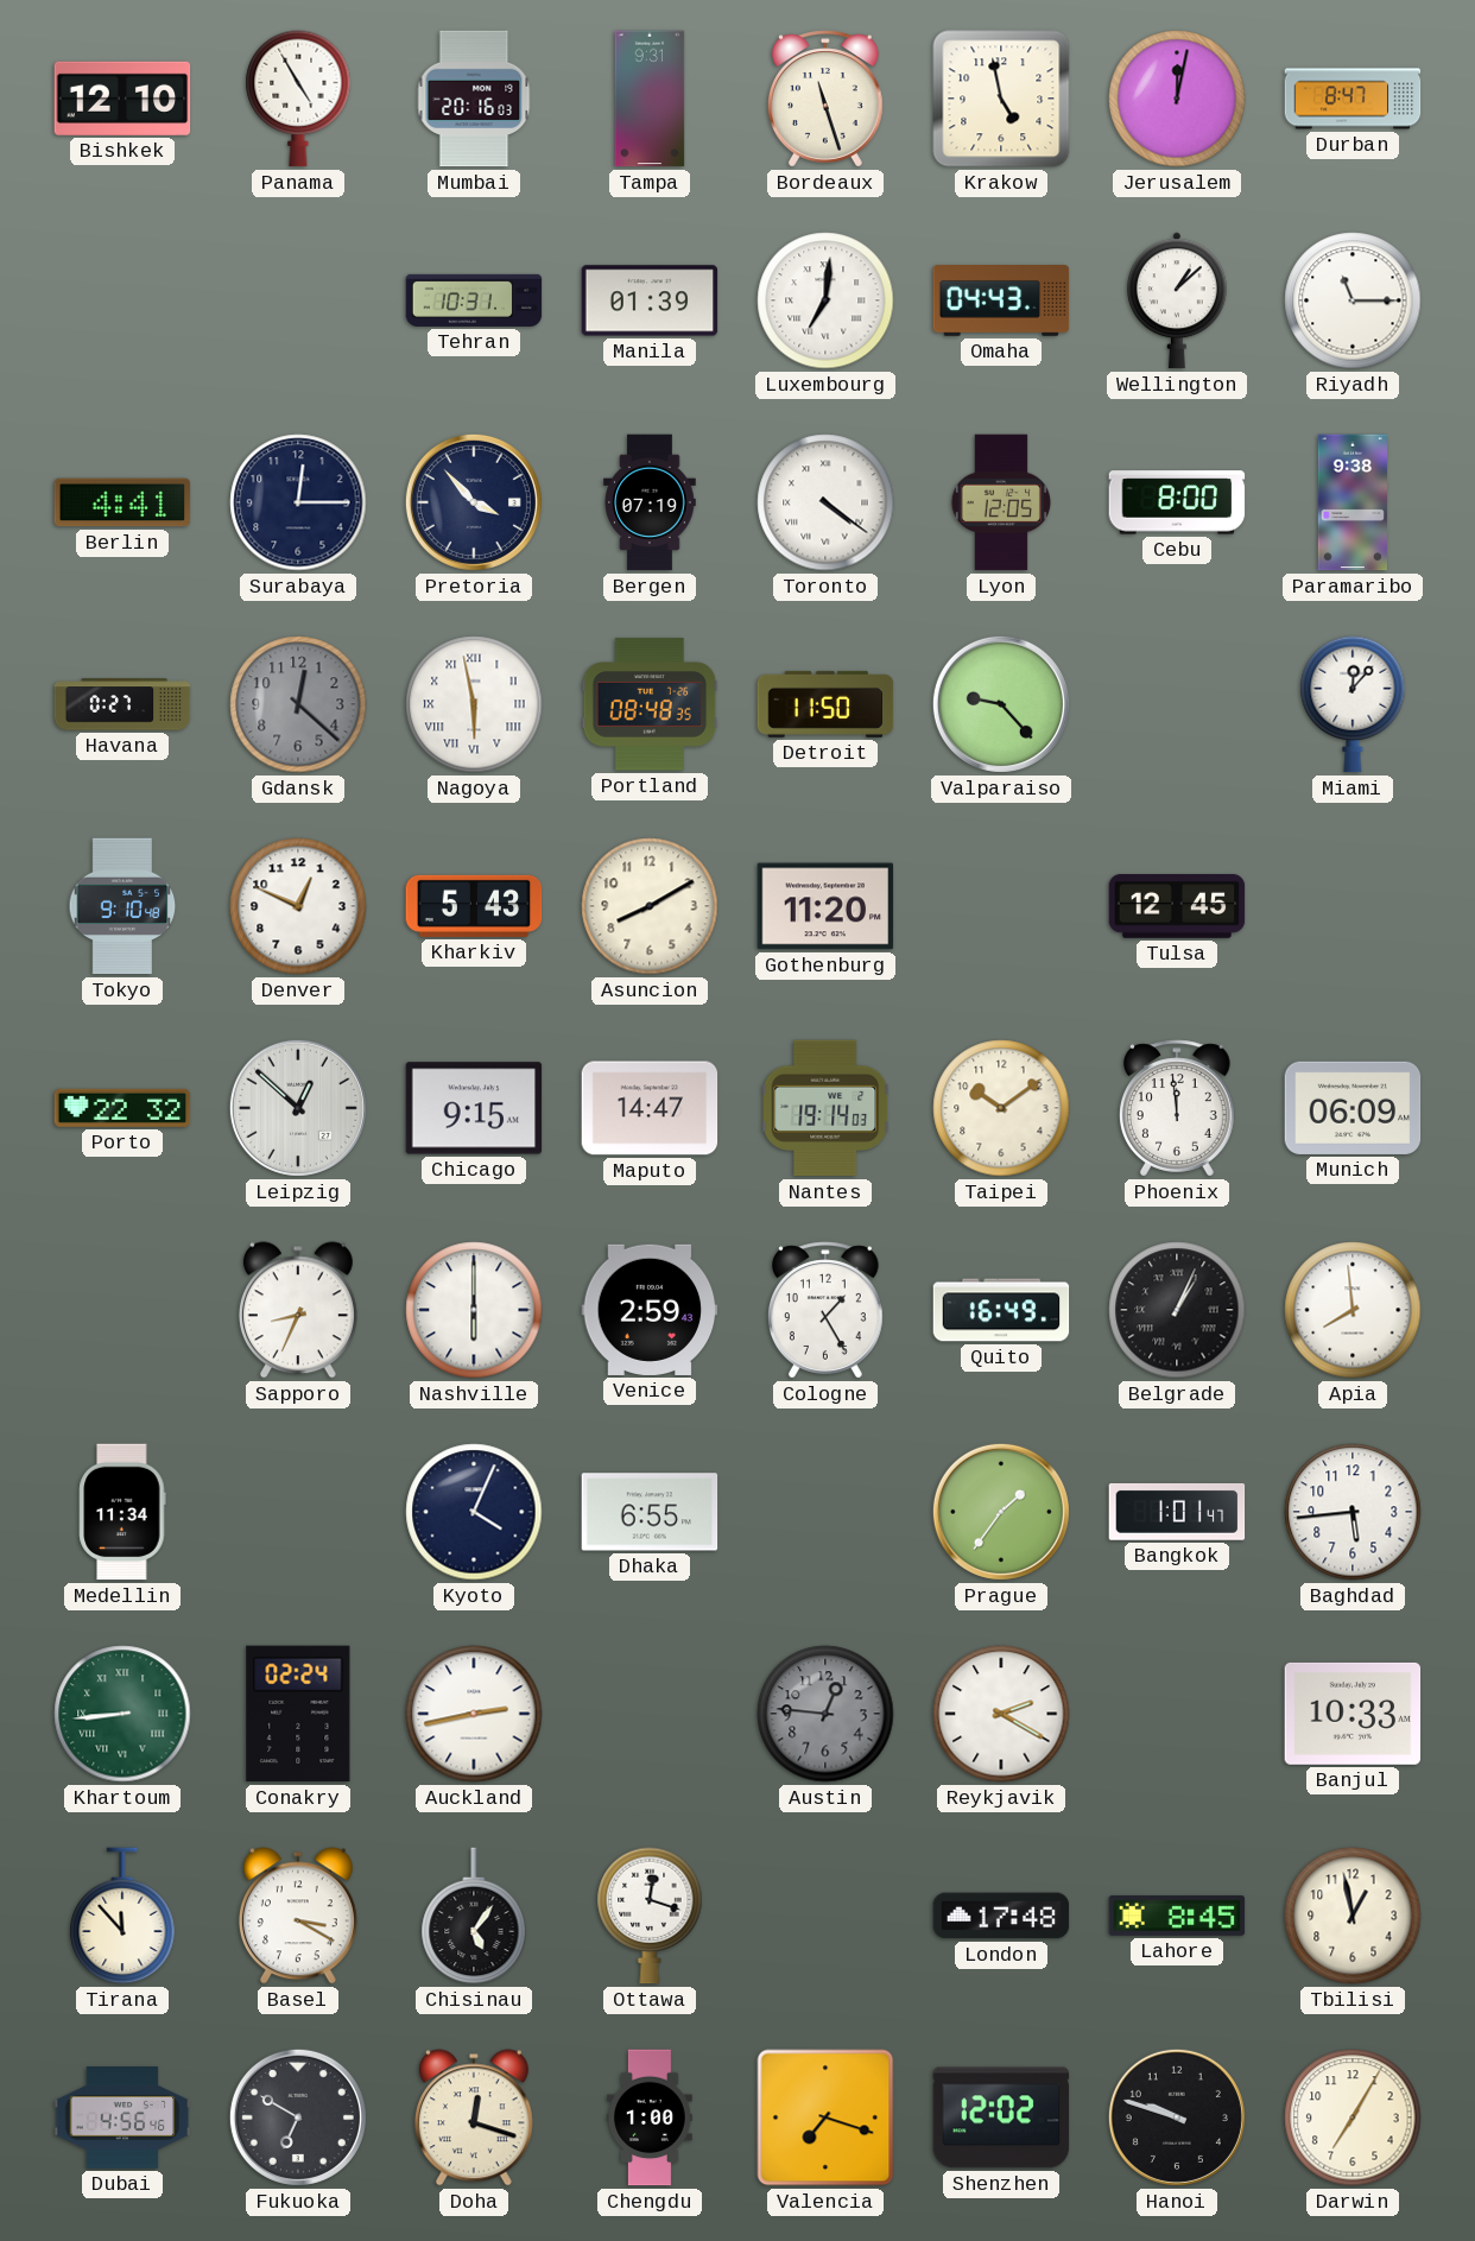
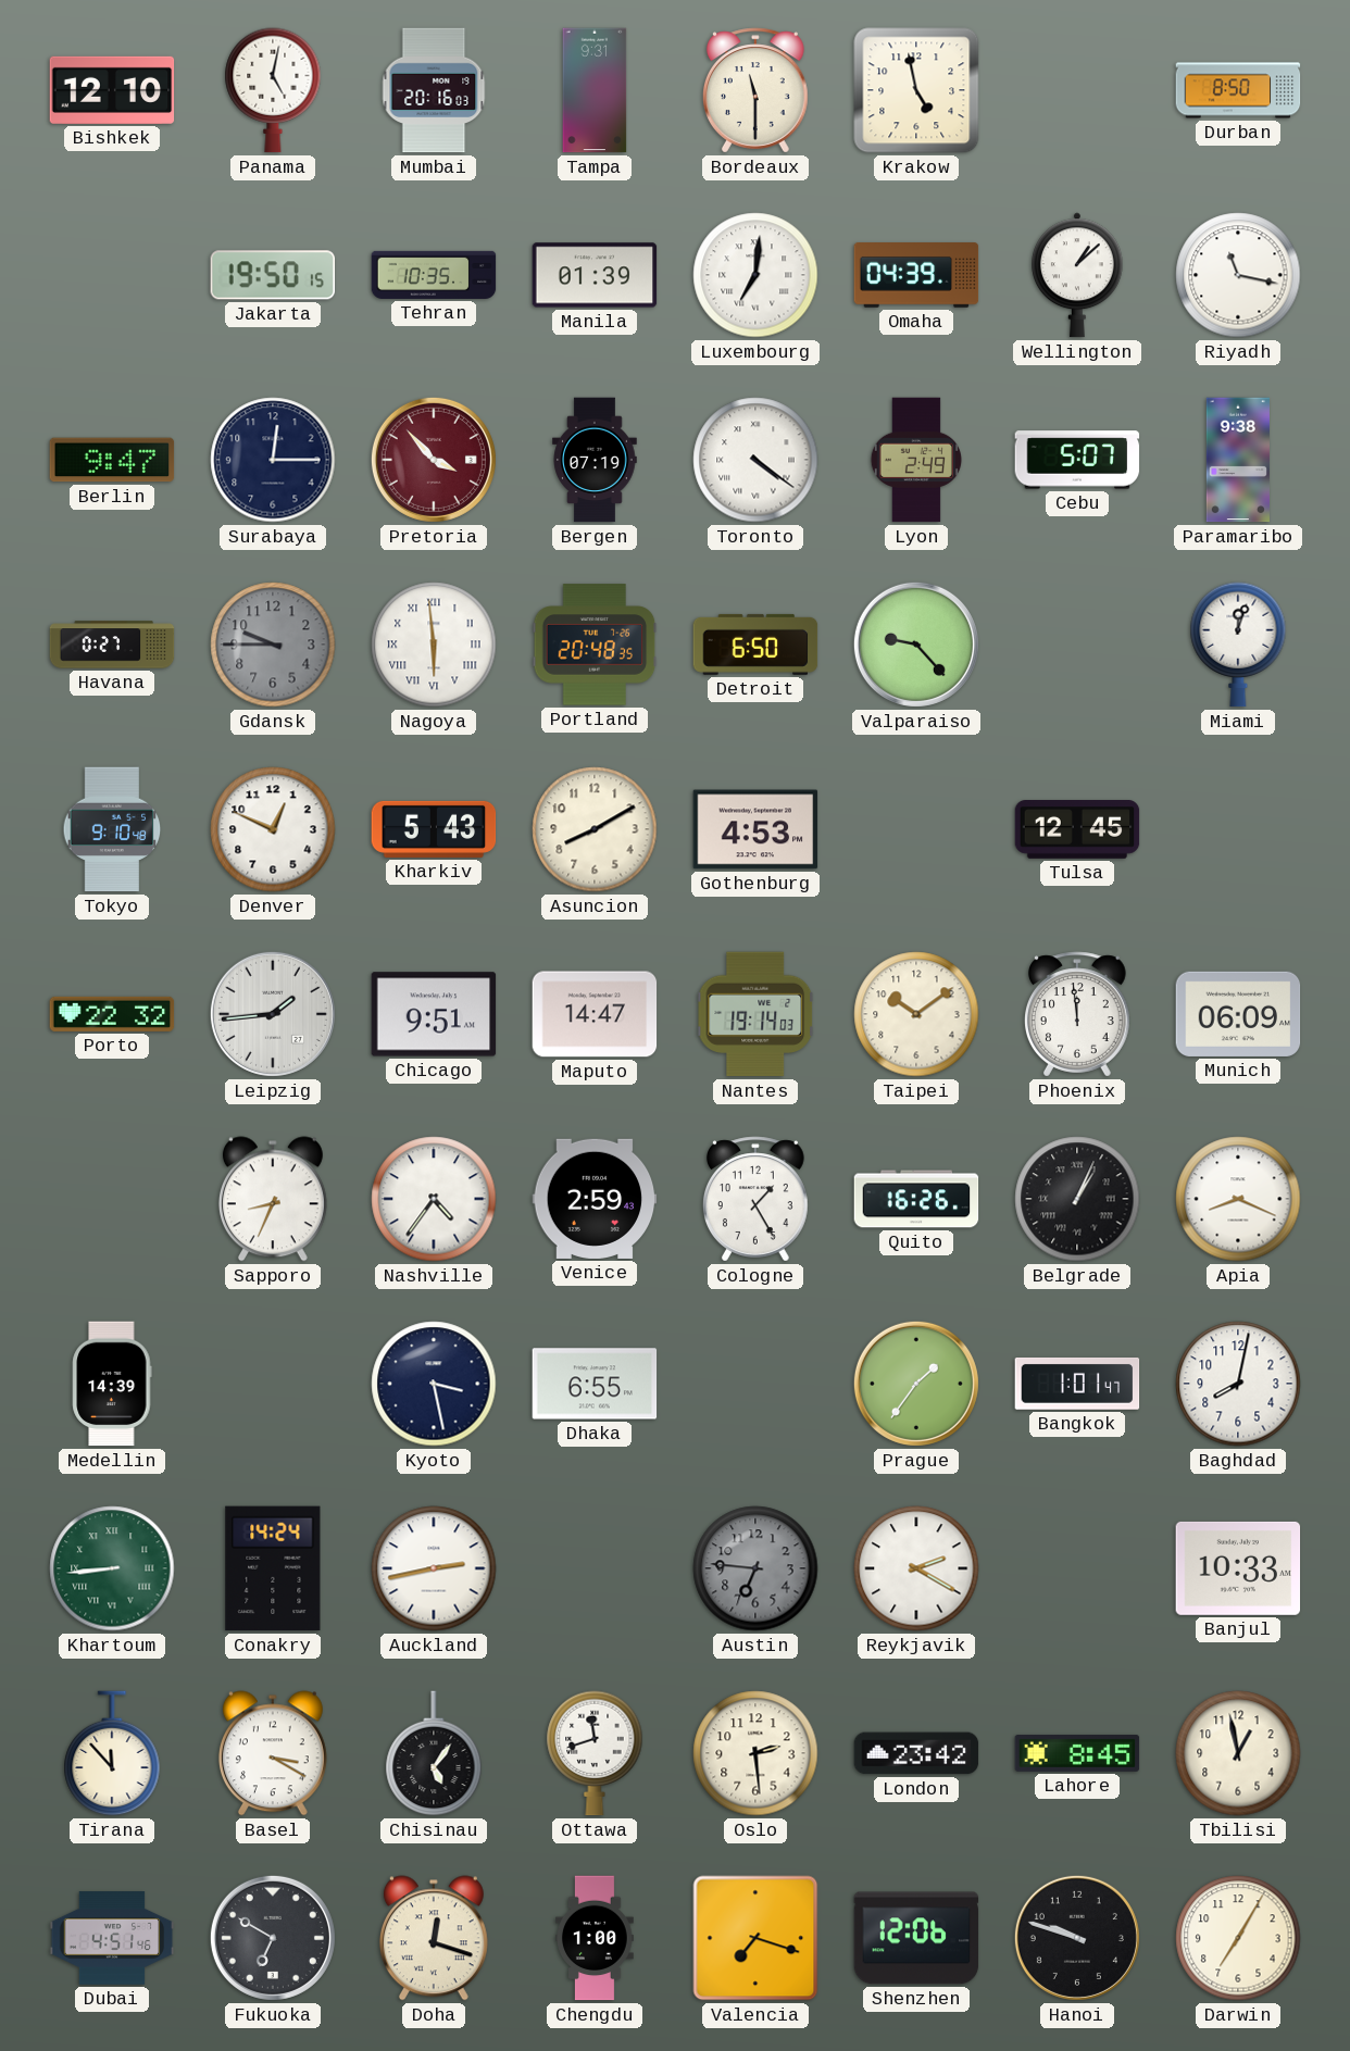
Panama: 4:55 -> 5:02
Bordeaux: 11:27 -> 11:30
Jerusalem: 12:02 -> none
Durban: 8:47 -> 8:50
Jakarta: none -> 19:50
Tehran: 10:31 -> 10:35
Omaha: 04:43 -> 04:39
Riyadh: 11:15 -> 11:17
Berlin: 4:41 -> 9:47
Pretoria dial: navy -> burgundy
Lyon: 12:05 -> 2:49
Cebu: 8:00 -> 5:07
Gdansk: 12:22 -> 9:45
Nagoya: 5:58 -> 5:59
Portland: 08:48 -> 20:48
Detroit: 11:50 -> 6:50
Miami: 12:07 -> 12:03
Gothenburg: 11:20 -> 4:53
Leipzig: 12:52 -> 1:44
Chicago: 9:15 -> 9:51
Nashville: 6:00 -> 4:36
Quito: 16:49 -> 16:26
Apia: 7:59 -> 8:19
Medellin: 11:34 -> 14:39
Kyoto: 4:04 -> 3:28
Baghdad: 5:44 -> 8:02
Conakry: 02:24 -> 14:24
Austin: 12:46 -> 6:46
Ottawa: 12:18 -> 11:42
Oslo: none -> 2:29
London: 17:48 -> 23:42
Dubai: 4:56 -> 4:51
Shenzhen: 12:02 -> 12:06
